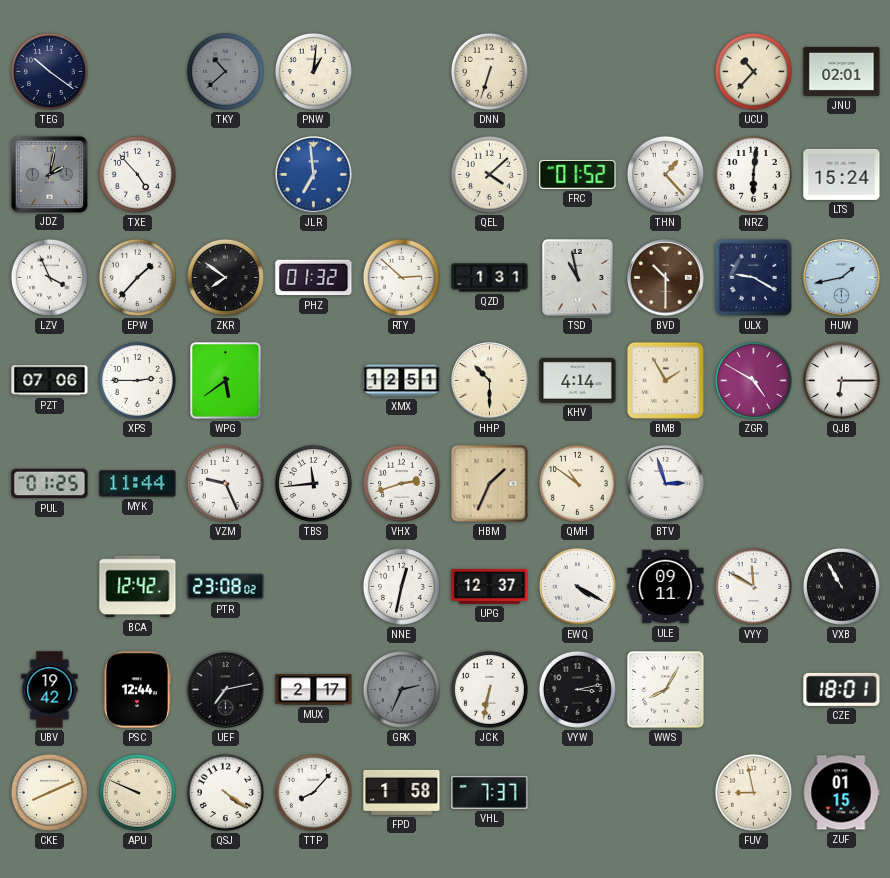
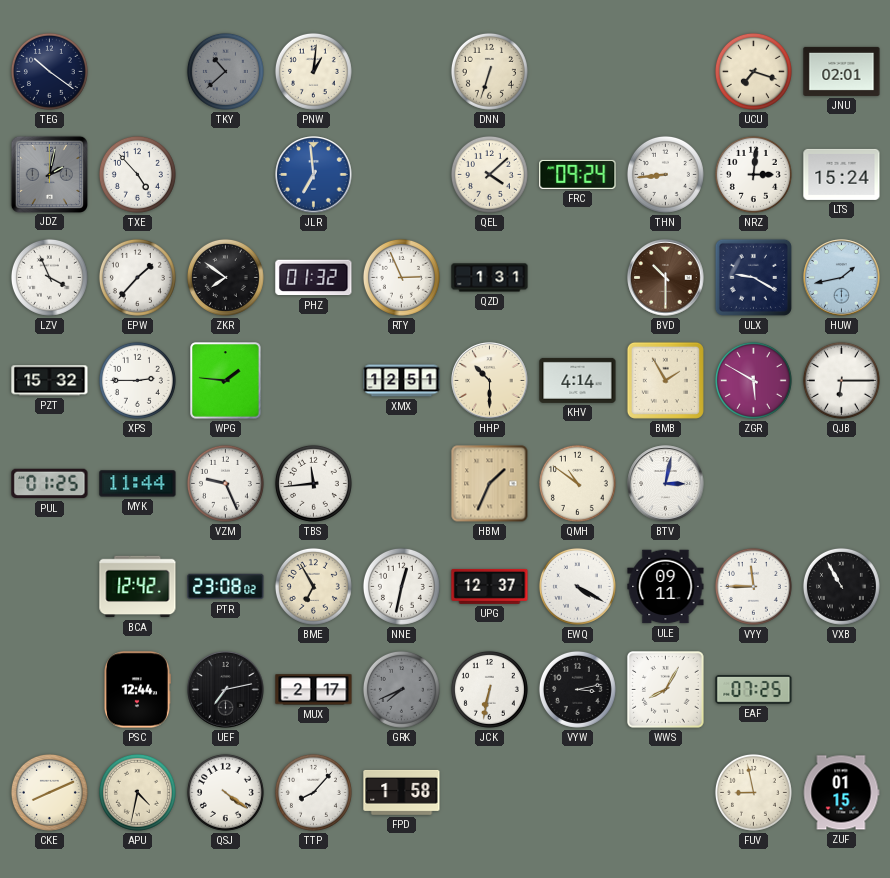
UCU: 10:37 -> 7:18
FRC: 01:52 -> 09:24
THN: 1:23 -> 8:44
NRZ: 6:01 -> 3:01
RTY: 2:52 -> 2:56
TSD: 10:58 -> none
PZT: 07:06 -> 15:32
WPG: 5:39 -> 1:46
ZGR: 4:50 -> 5:50
VHX: 2:42 -> none
BTV: 2:57 -> 3:02
BME: none -> 6:55
VYY: 11:50 -> 11:45
UBV: 19:42 -> none
GRK: 2:34 -> 7:41
EAF: none -> 07:25
CZE: 18:01 -> none
APU: 9:49 -> 4:32
VHL: 7:37 -> none
